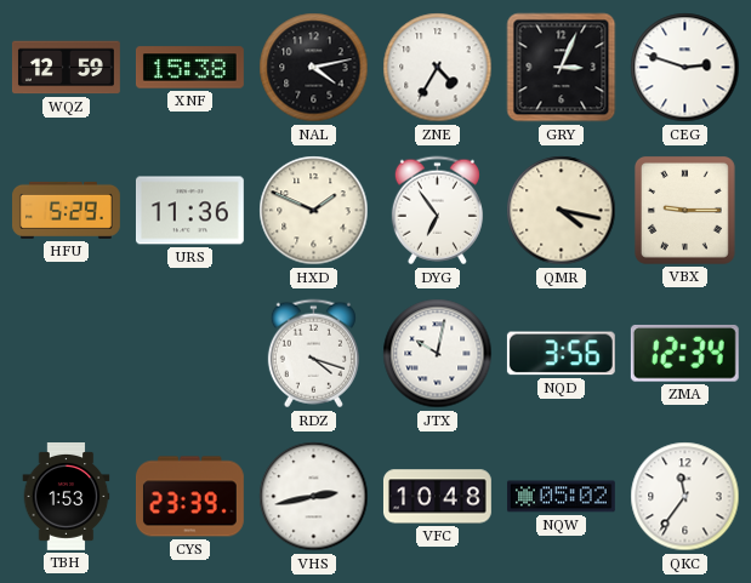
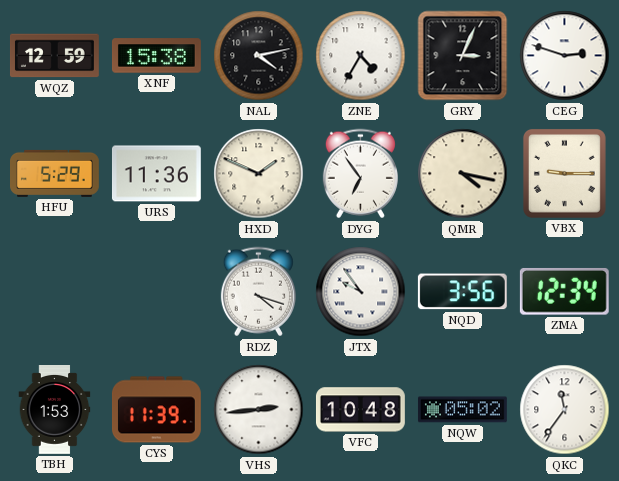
JTX: 10:02 -> 9:54
CYS: 23:39 -> 11:39
VHS: 2:43 -> 2:44
